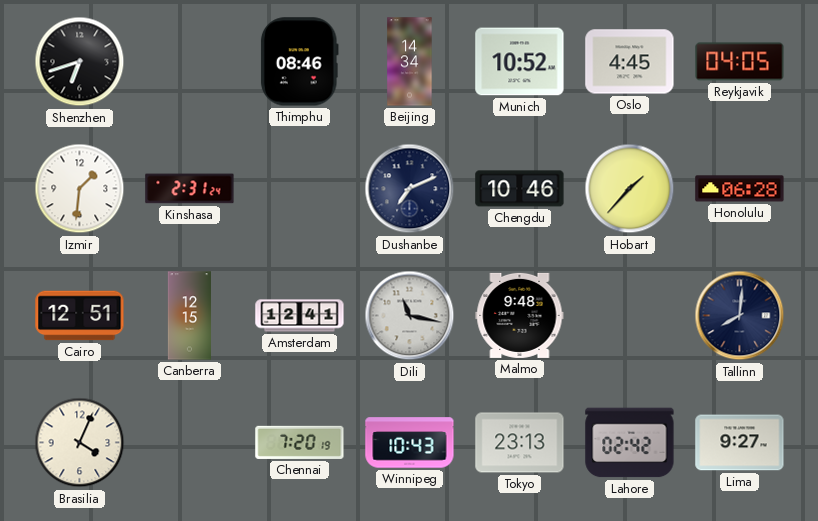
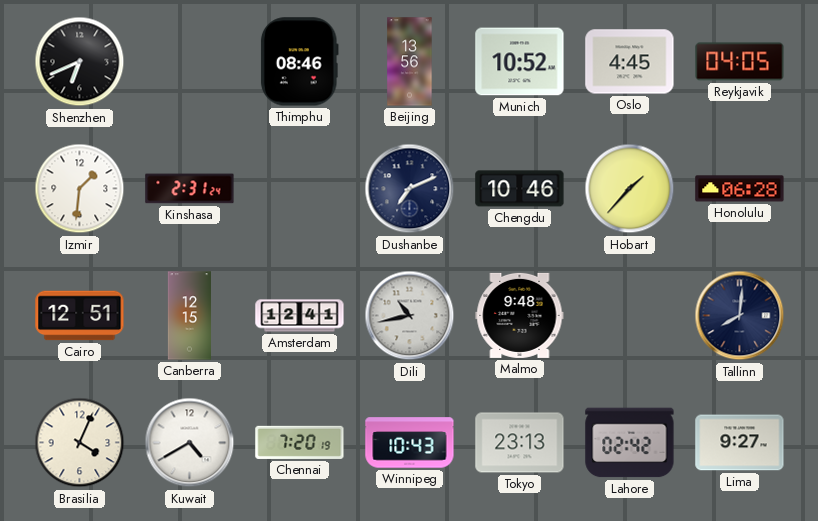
Shenzhen: 6:42 -> 6:41
Beijing: 14:34 -> 13:56
Dili: 11:17 -> 10:43
Kuwait: none -> 4:40
